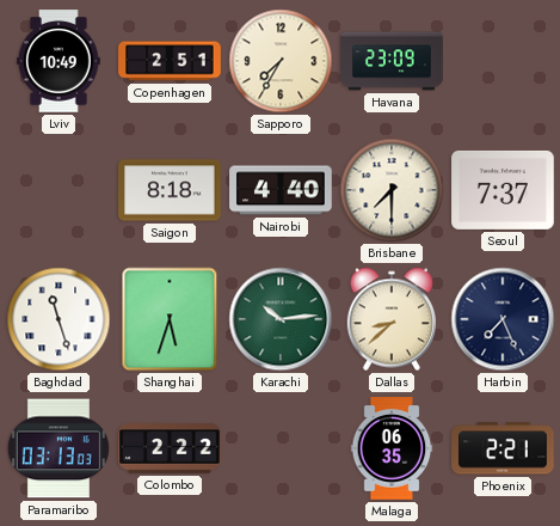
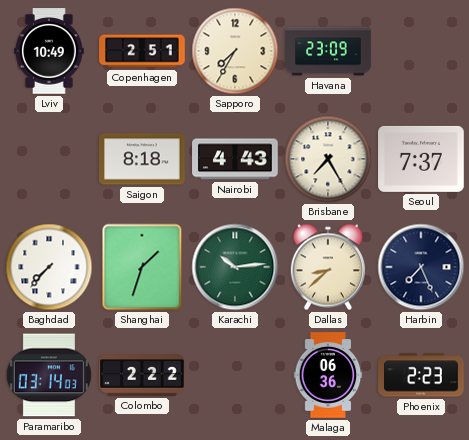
Nairobi: 4:40 -> 4:43
Brisbane: 7:30 -> 7:25
Baghdad: 11:27 -> 7:37
Shanghai: 5:33 -> 1:33
Paramaribo: 03:13 -> 03:14
Malaga: 06:35 -> 06:36
Phoenix: 2:21 -> 2:23
